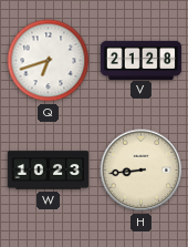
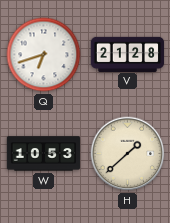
W: 10:23 -> 10:53
H: 8:44 -> 1:38
